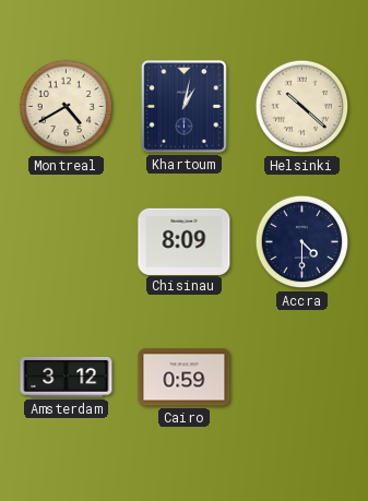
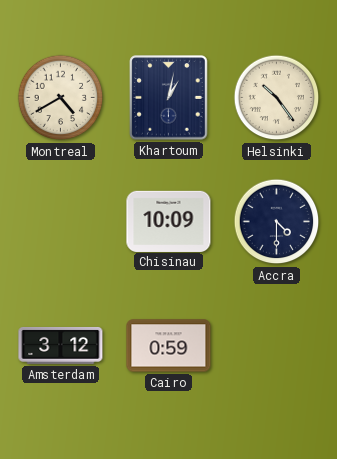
Helsinki: 10:22 -> 10:24
Chisinau: 8:09 -> 10:09
